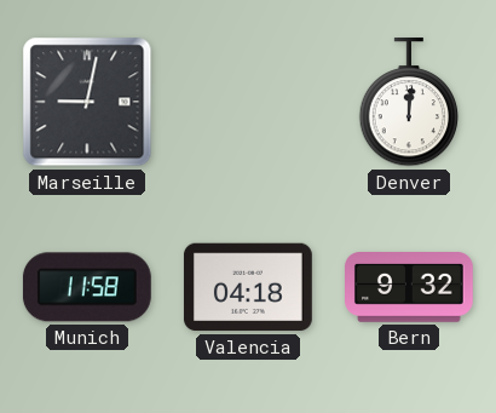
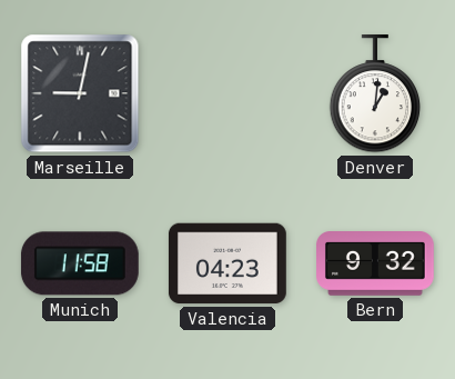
Denver: 12:01 -> 1:01
Valencia: 04:18 -> 04:23
